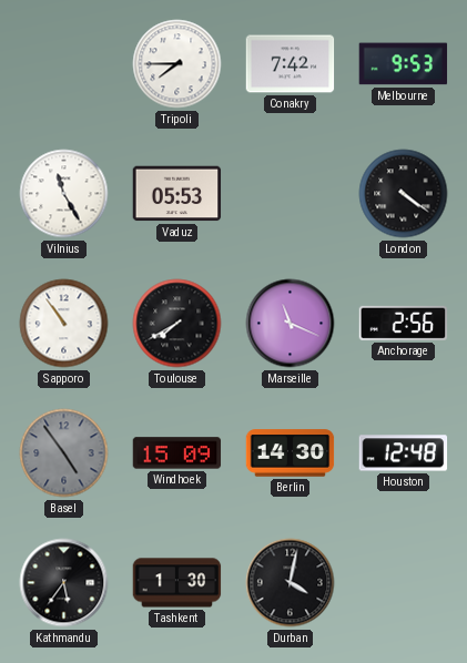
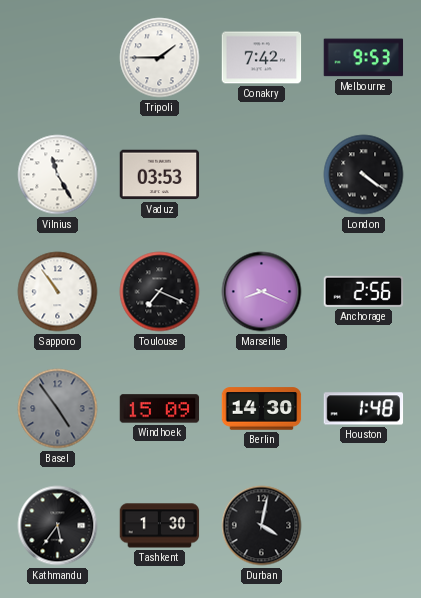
Tripoli: 7:45 -> 1:45
Vaduz: 05:53 -> 03:53
Toulouse: 7:40 -> 7:19
Marseille: 11:19 -> 8:19
Houston: 12:48 -> 1:48
